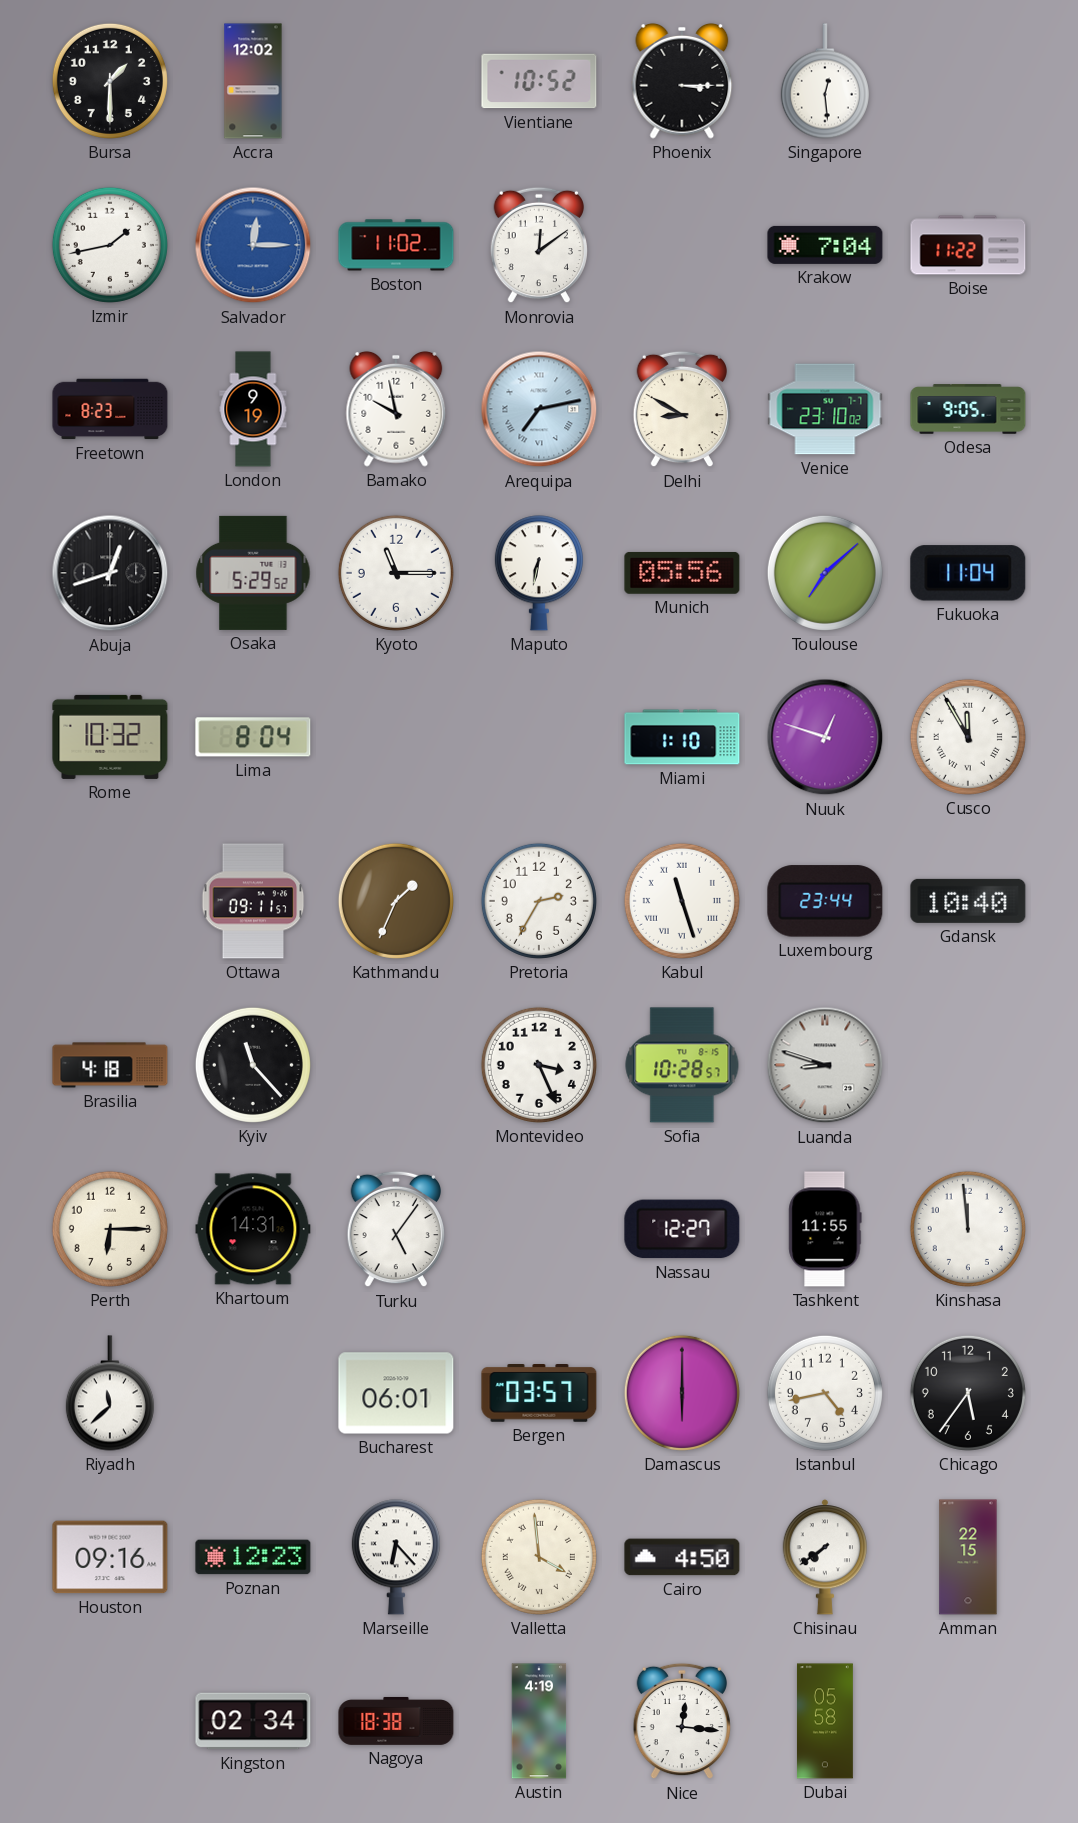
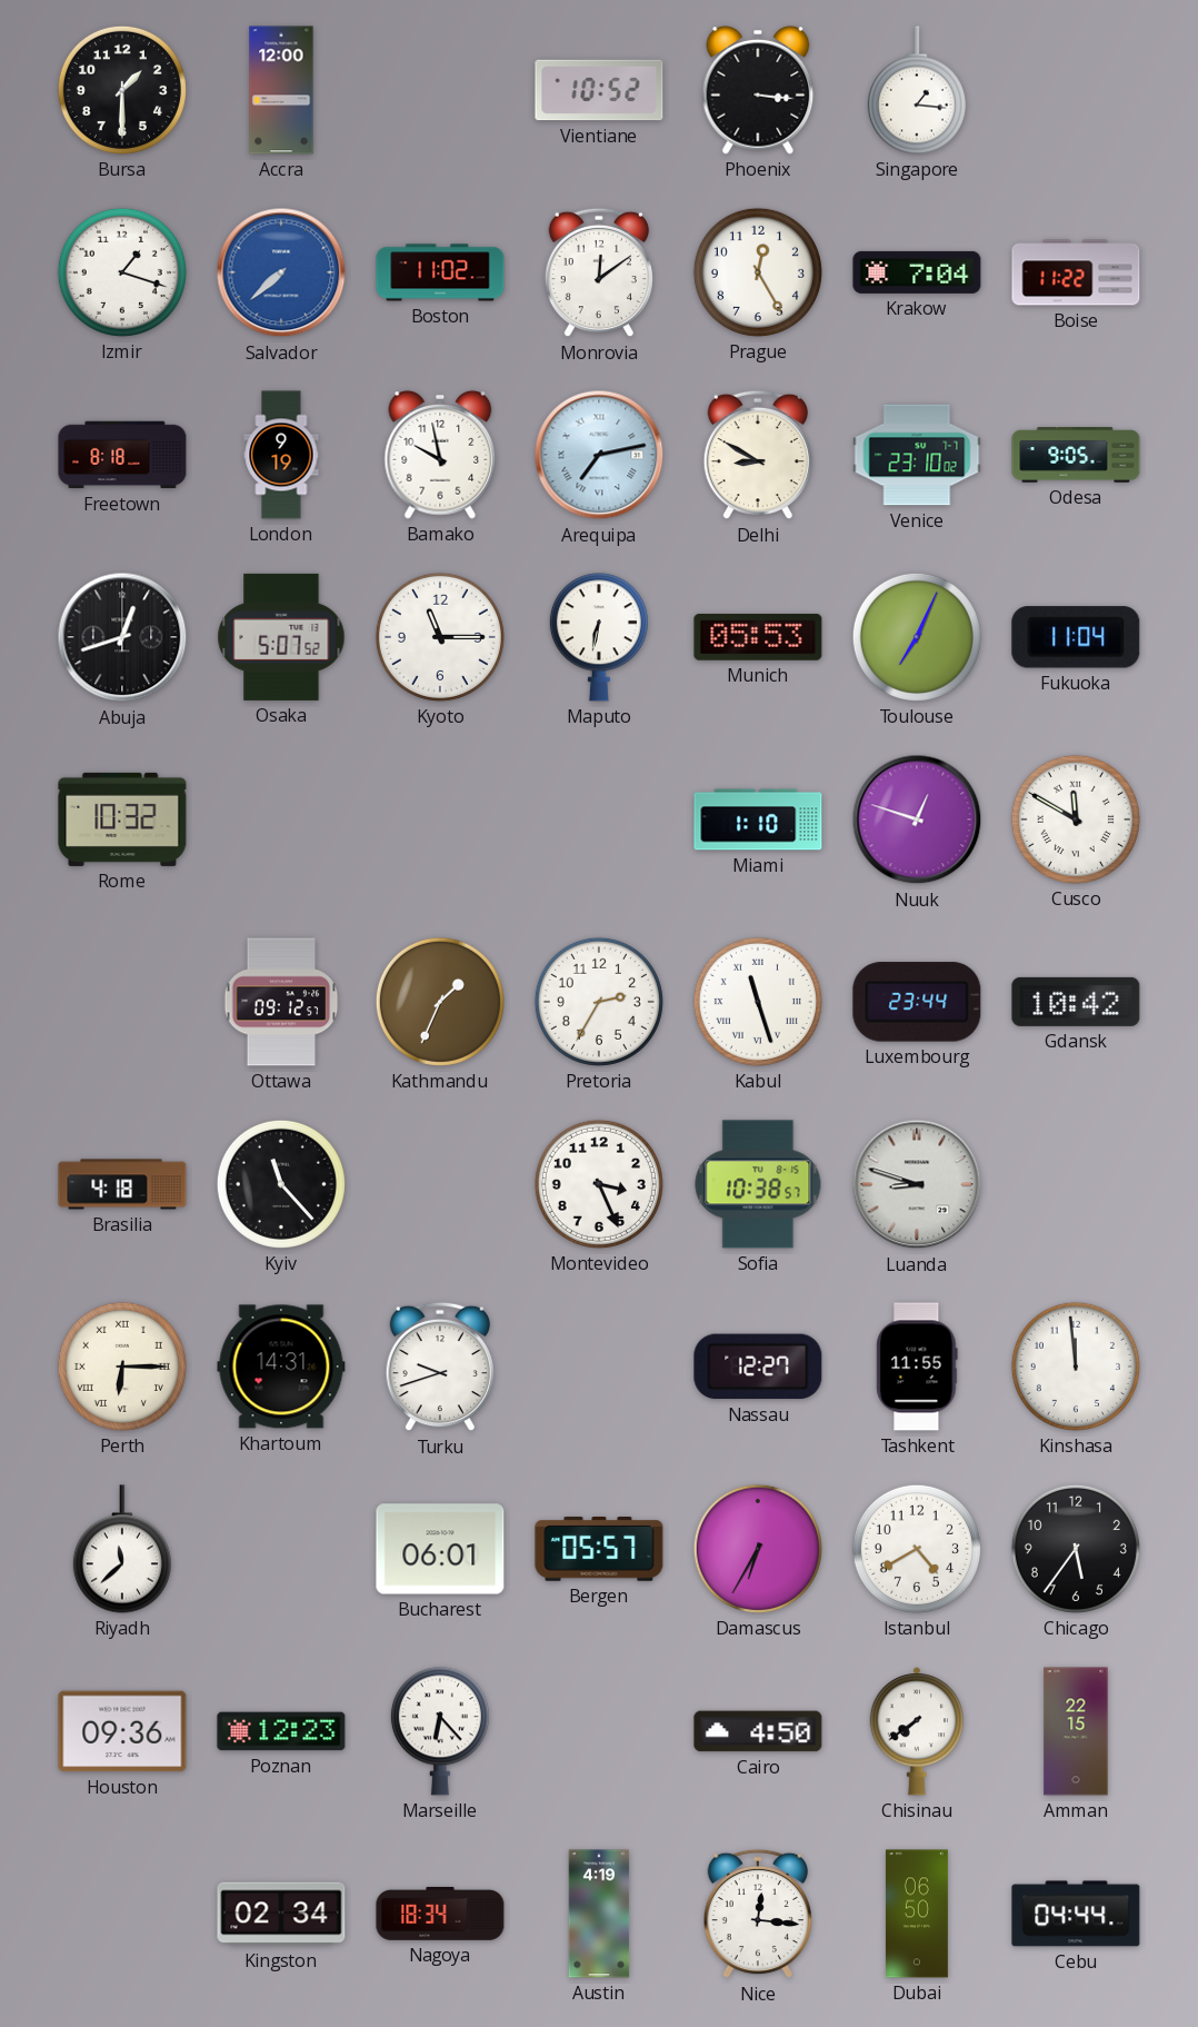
Accra: 12:02 -> 12:00
Phoenix: 3:15 -> 3:16
Singapore: 12:29 -> 1:16
Izmir: 1:43 -> 1:18
Salvador: 12:15 -> 7:38
Prague: none -> 12:25
Freetown: 8:23 -> 8:18
Osaka: 5:29 -> 5:07
Munich: 05:56 -> 05:53
Toulouse: 7:08 -> 7:04
Lima: 8:04 -> none
Cusco: 11:55 -> 11:50
Ottawa: 09:11 -> 09:12
Gdansk: 10:40 -> 10:42
Sofia: 10:28 -> 10:38
Perth numerals: Arabic -> Roman
Turku: 5:06 -> 9:42
Bergen: 03:57 -> 05:57
Damascus: 6:00 -> 6:35
Istanbul: 4:43 -> 4:40
Houston: 09:16 -> 09:36
Valletta: 3:59 -> none
Nagoya: 18:38 -> 18:34
Dubai: 05:58 -> 06:50
Cebu: none -> 04:44
